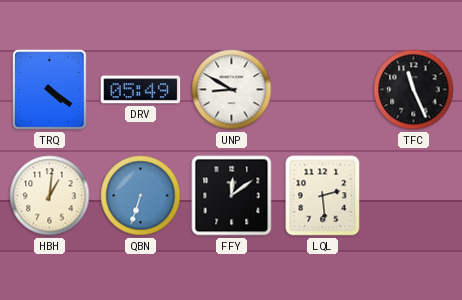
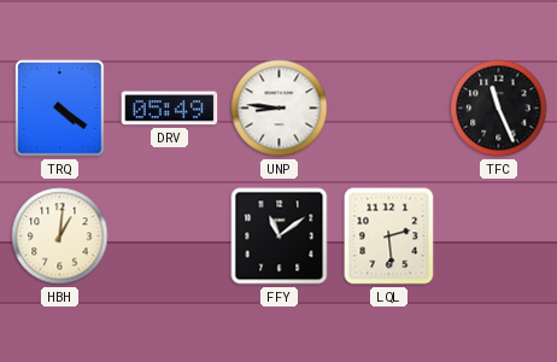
UNP: 8:50 -> 8:46
QBN: 6:33 -> none
FFY: 12:09 -> 11:09
